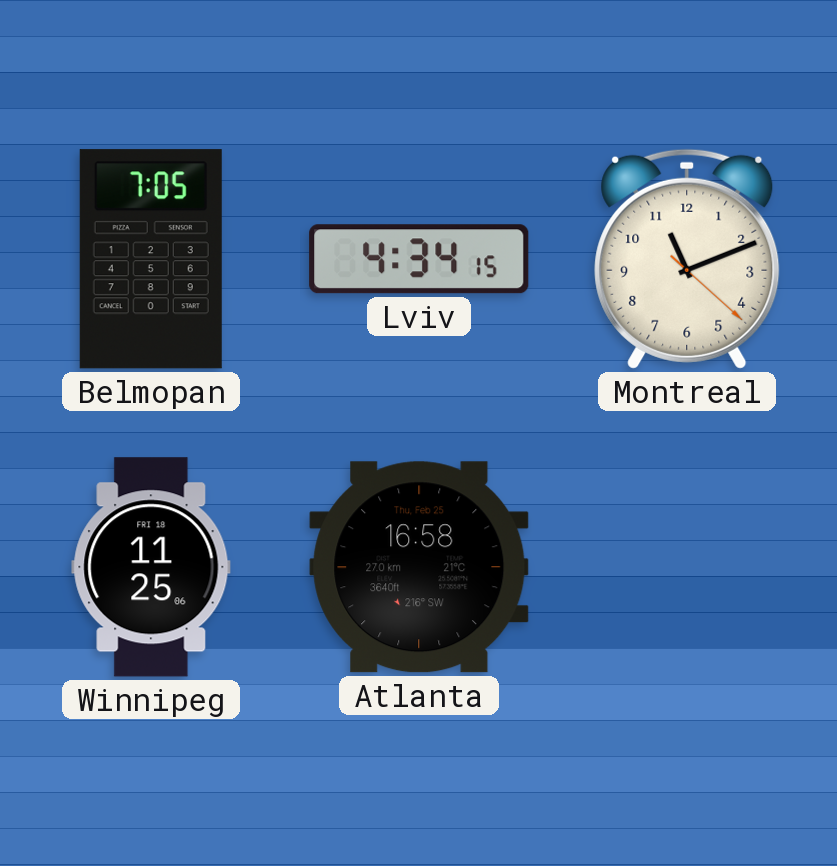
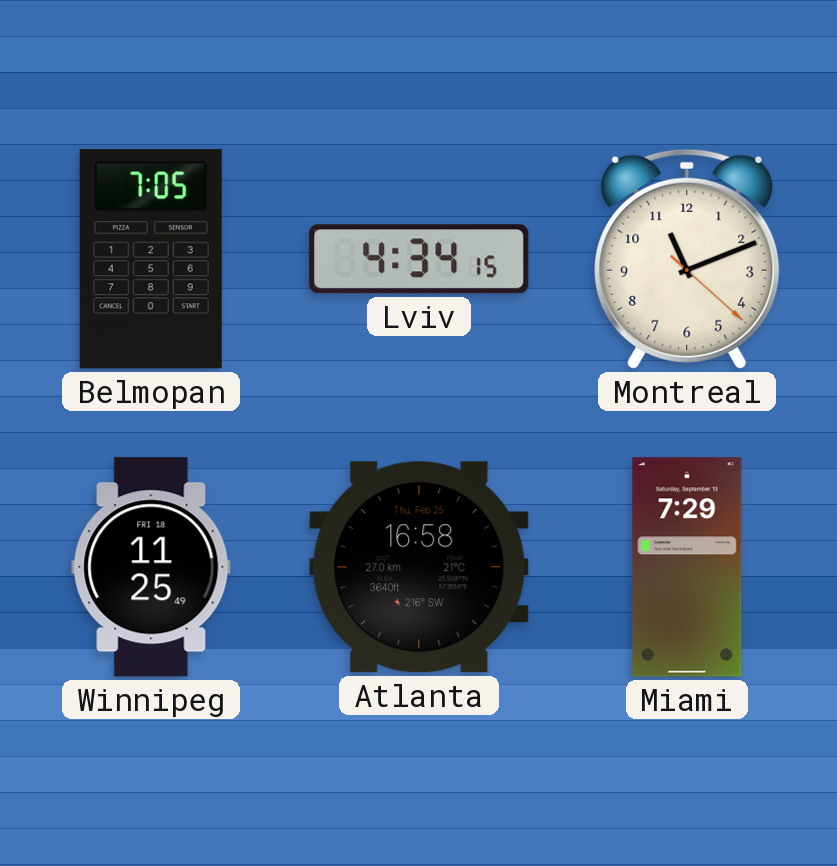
Winnipeg: 11:25:06 -> 11:25:49
Miami: none -> 7:29
